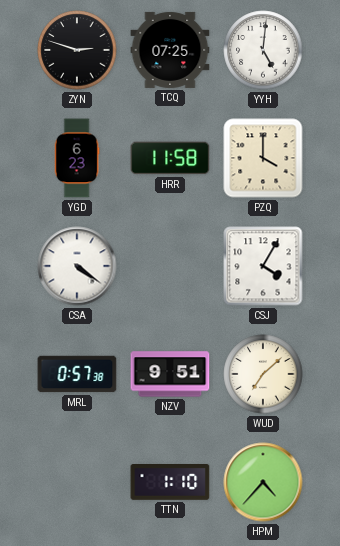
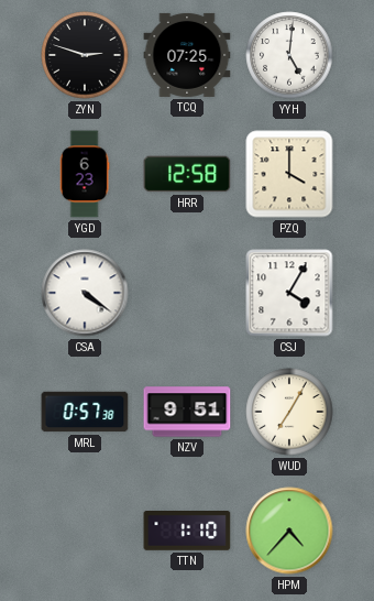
HRR: 11:58 -> 12:58
WUD: 7:08 -> 7:05
